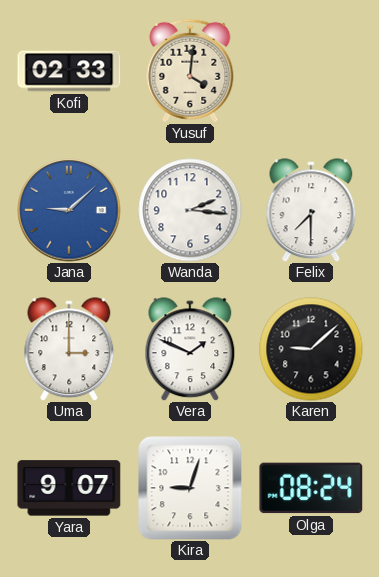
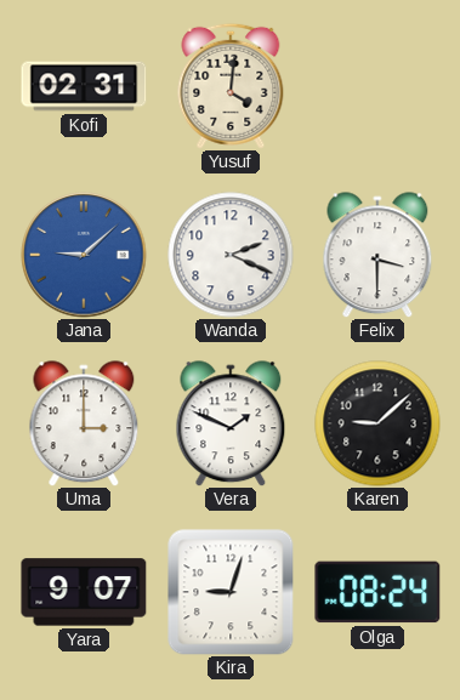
Kofi: 02:33 -> 02:31
Wanda: 2:16 -> 2:19
Felix: 7:30 -> 3:30
